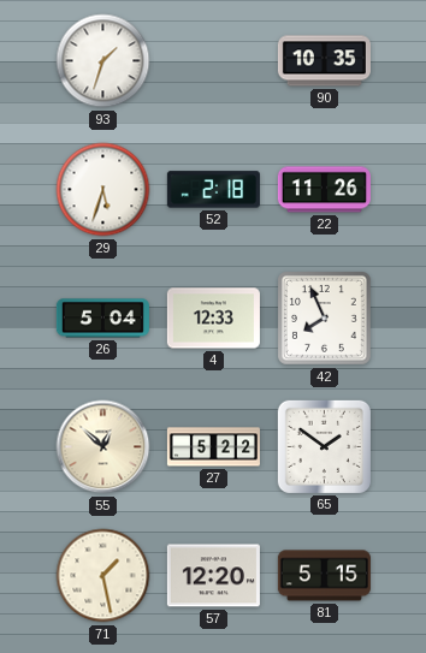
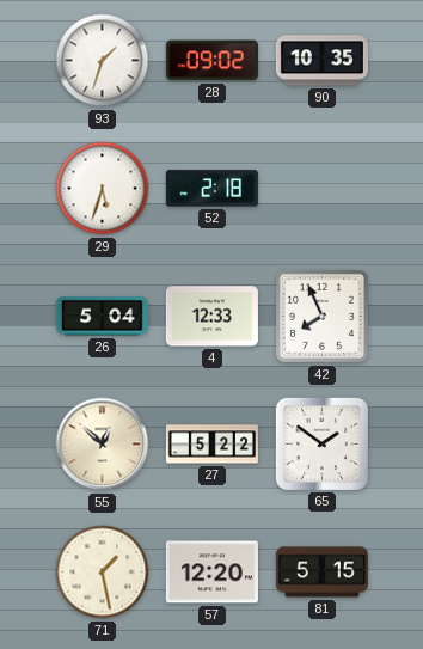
28: none -> 09:02
22: 11:26 -> none
